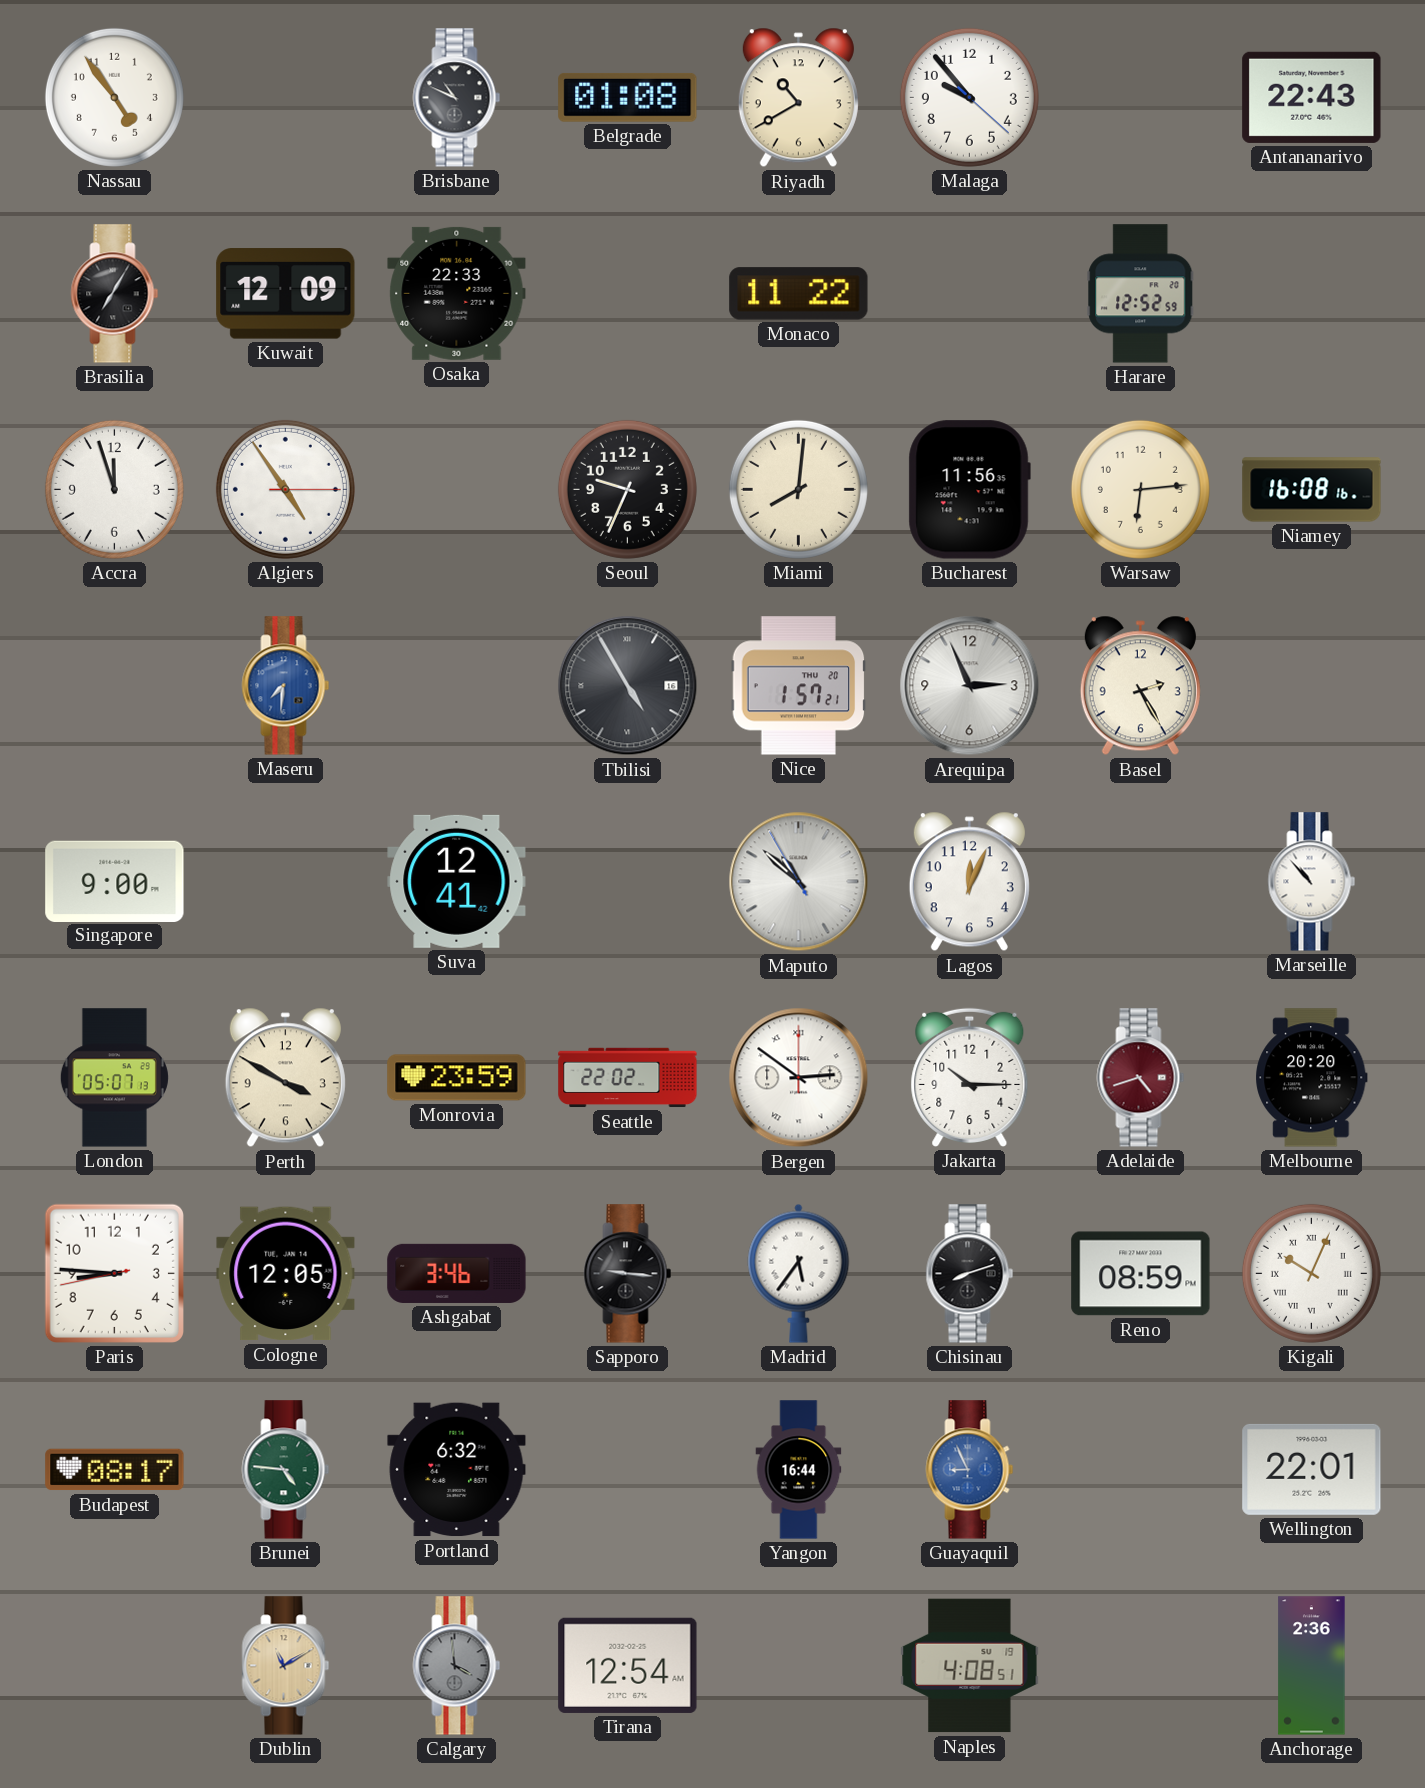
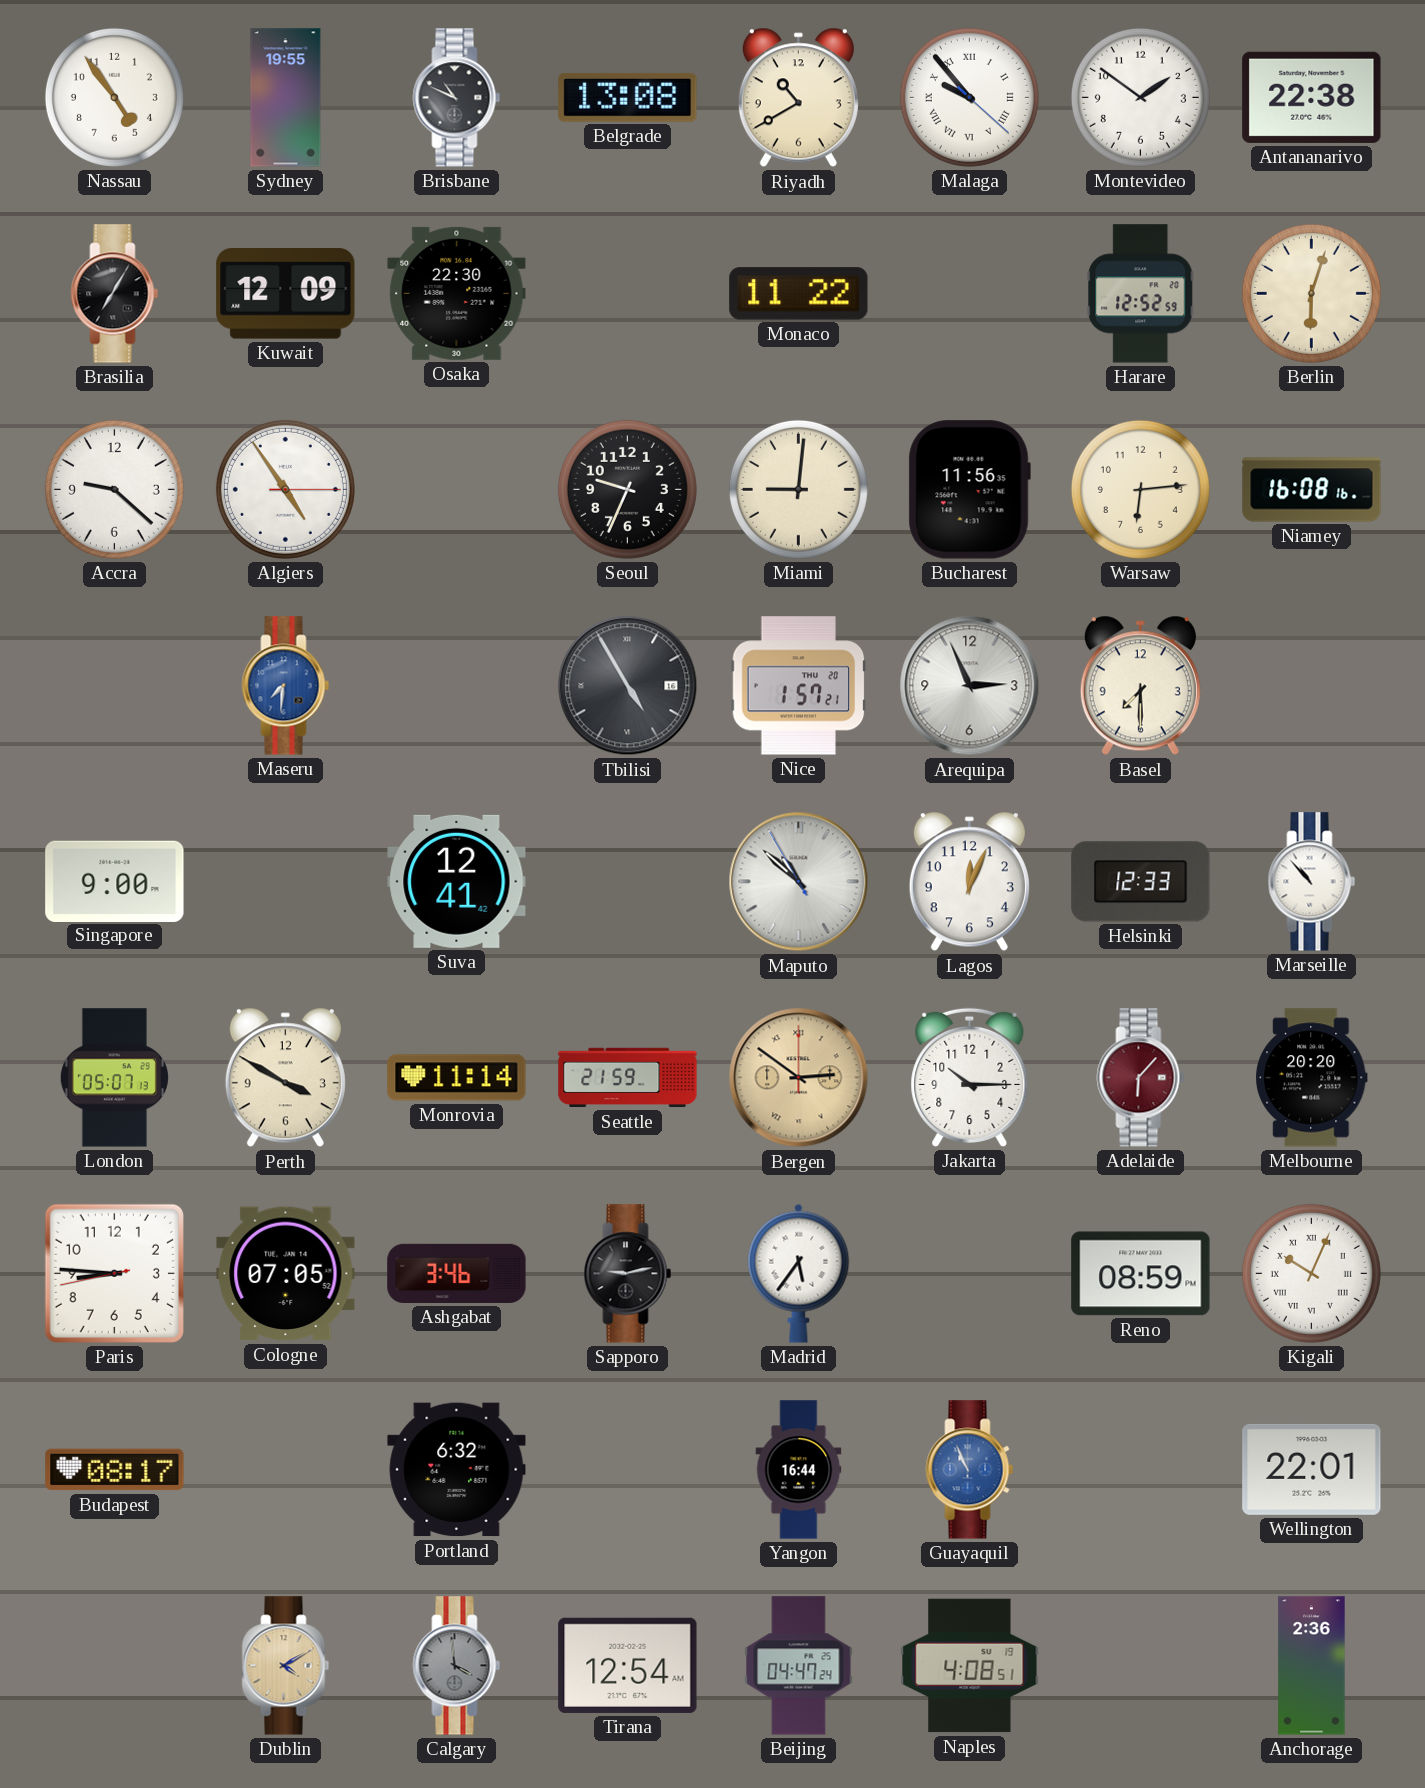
Sydney: none -> 19:55
Belgrade: 01:08 -> 13:08
Malaga numerals: Arabic -> Roman
Montevideo: none -> 1:51
Antananarivo: 22:43 -> 22:38
Osaka: 22:33 -> 22:30
Berlin: none -> 6:03
Accra: 11:57 -> 9:22
Miami: 8:01 -> 9:01
Basel: 2:25 -> 7:30
Helsinki: none -> 12:33
Monrovia: 23:59 -> 11:14
Seattle: 22:02 -> 21:59
Bergen dial: white -> champagne
Adelaide: 4:42 -> 6:07
Cologne: 12:05 -> 07:05
Sapporo: 9:16 -> 9:13
Chisinau: 8:12 -> none
Brunei: 4:46 -> none
Guayaquil: 8:56 -> 10:56
Dublin: 11:10 -> 4:10
Beijing: none -> 04:47
